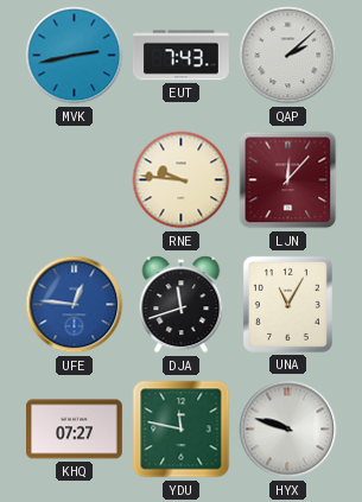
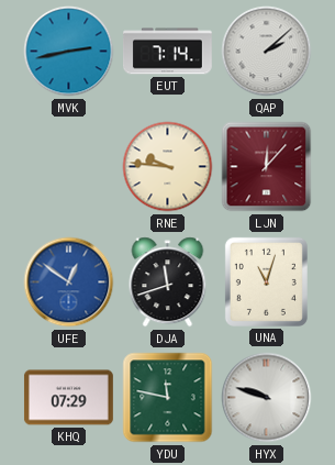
EUT: 7:43 -> 7:14
UFE: 12:46 -> 12:51
UNA: 11:05 -> 11:03
KHQ: 07:27 -> 07:29
